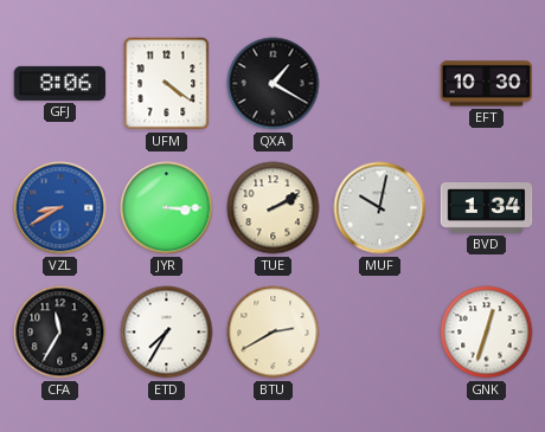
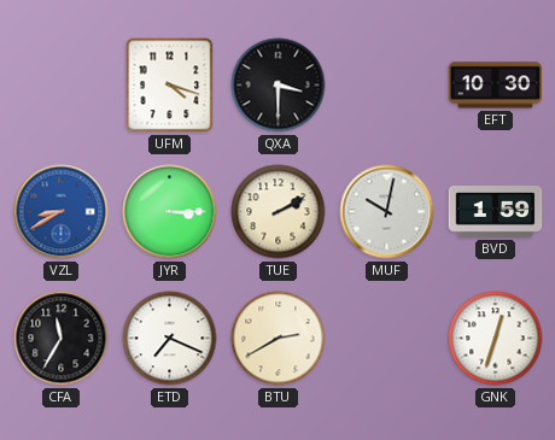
GFJ: 8:06 -> none
UFM: 4:21 -> 4:18
QXA: 1:20 -> 3:30
BVD: 1:34 -> 1:59
ETD: 7:35 -> 7:19
